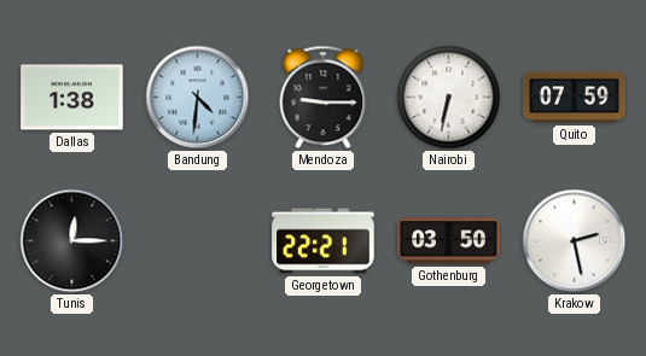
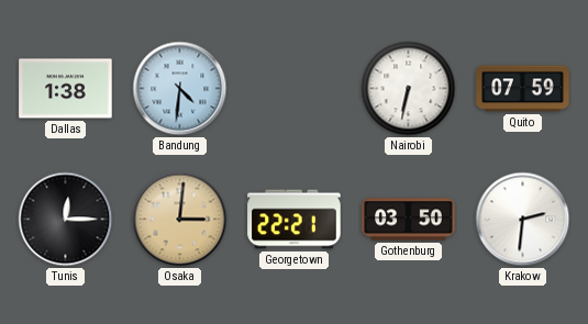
Mendoza: 9:15 -> none
Osaka: none -> 3:01
Krakow: 2:28 -> 2:31
